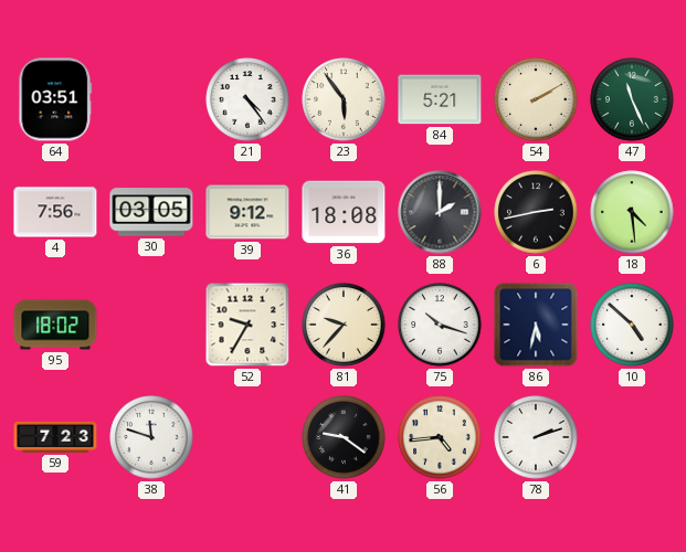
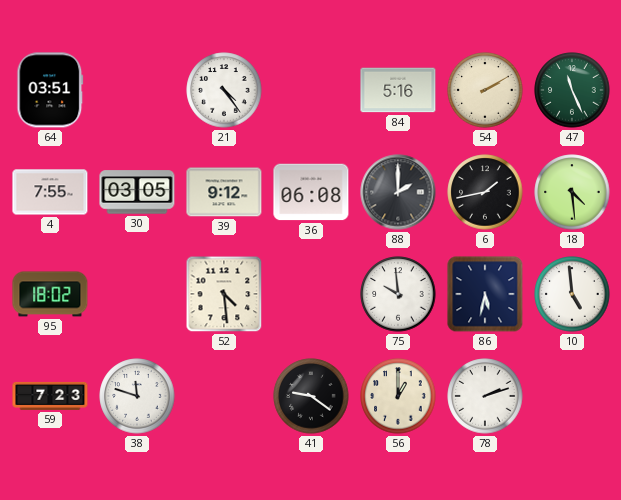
23: 5:54 -> none
84: 5:21 -> 5:16
4: 7:56 -> 7:55
36: 18:08 -> 06:08
6: 2:43 -> 1:43
52: 9:35 -> 4:29
81: 9:37 -> none
75: 10:18 -> 9:59
10: 4:52 -> 4:59
56: 4:44 -> 1:00
